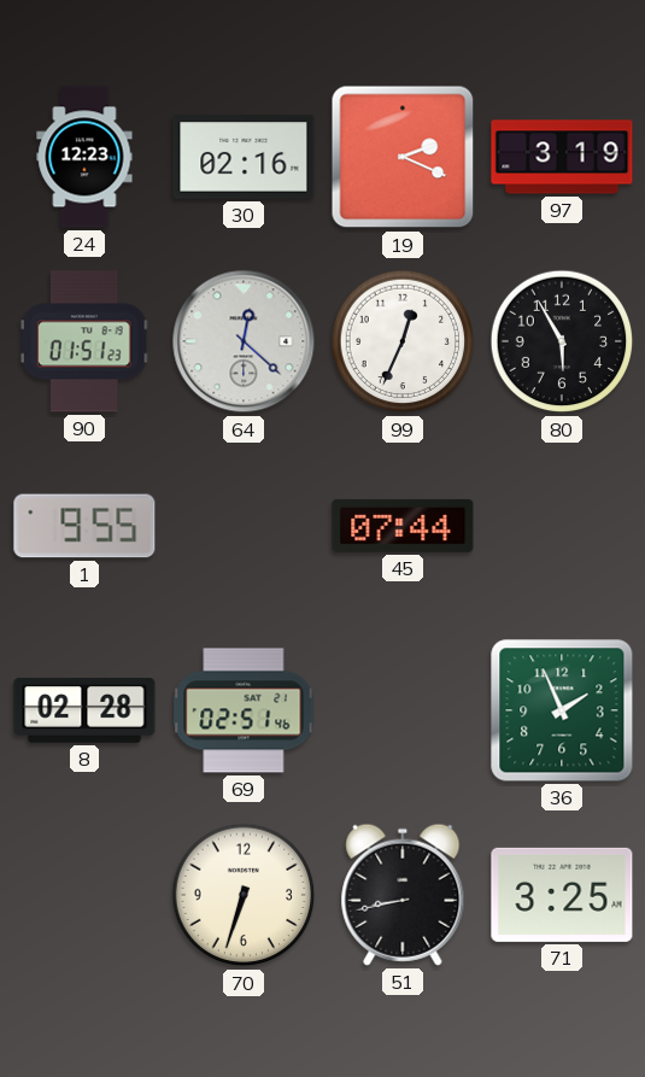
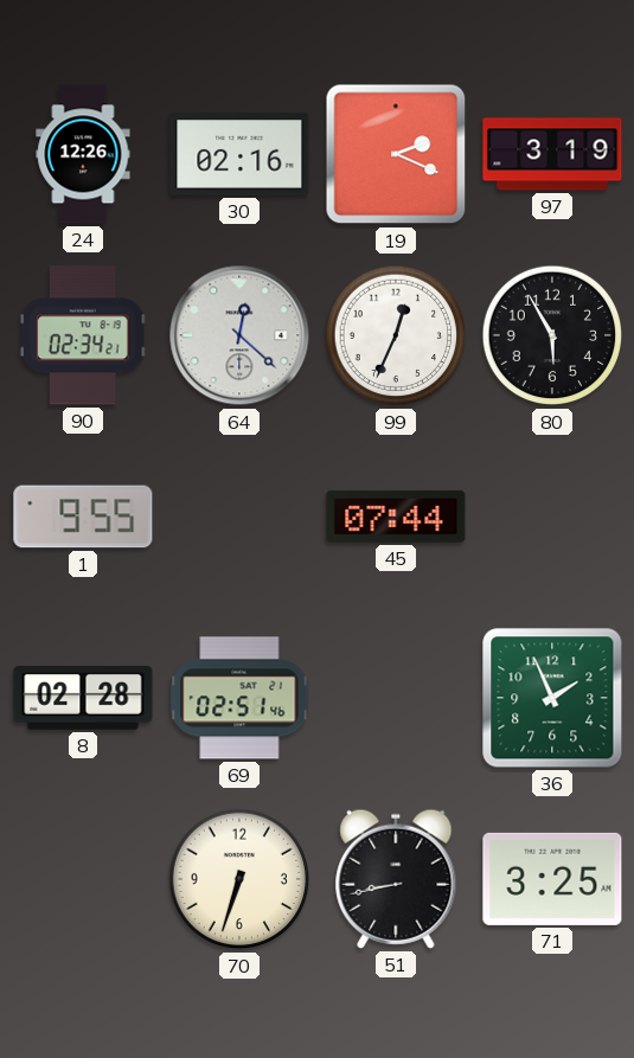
24: 12:23 -> 12:26
90: 01:51 -> 02:34
